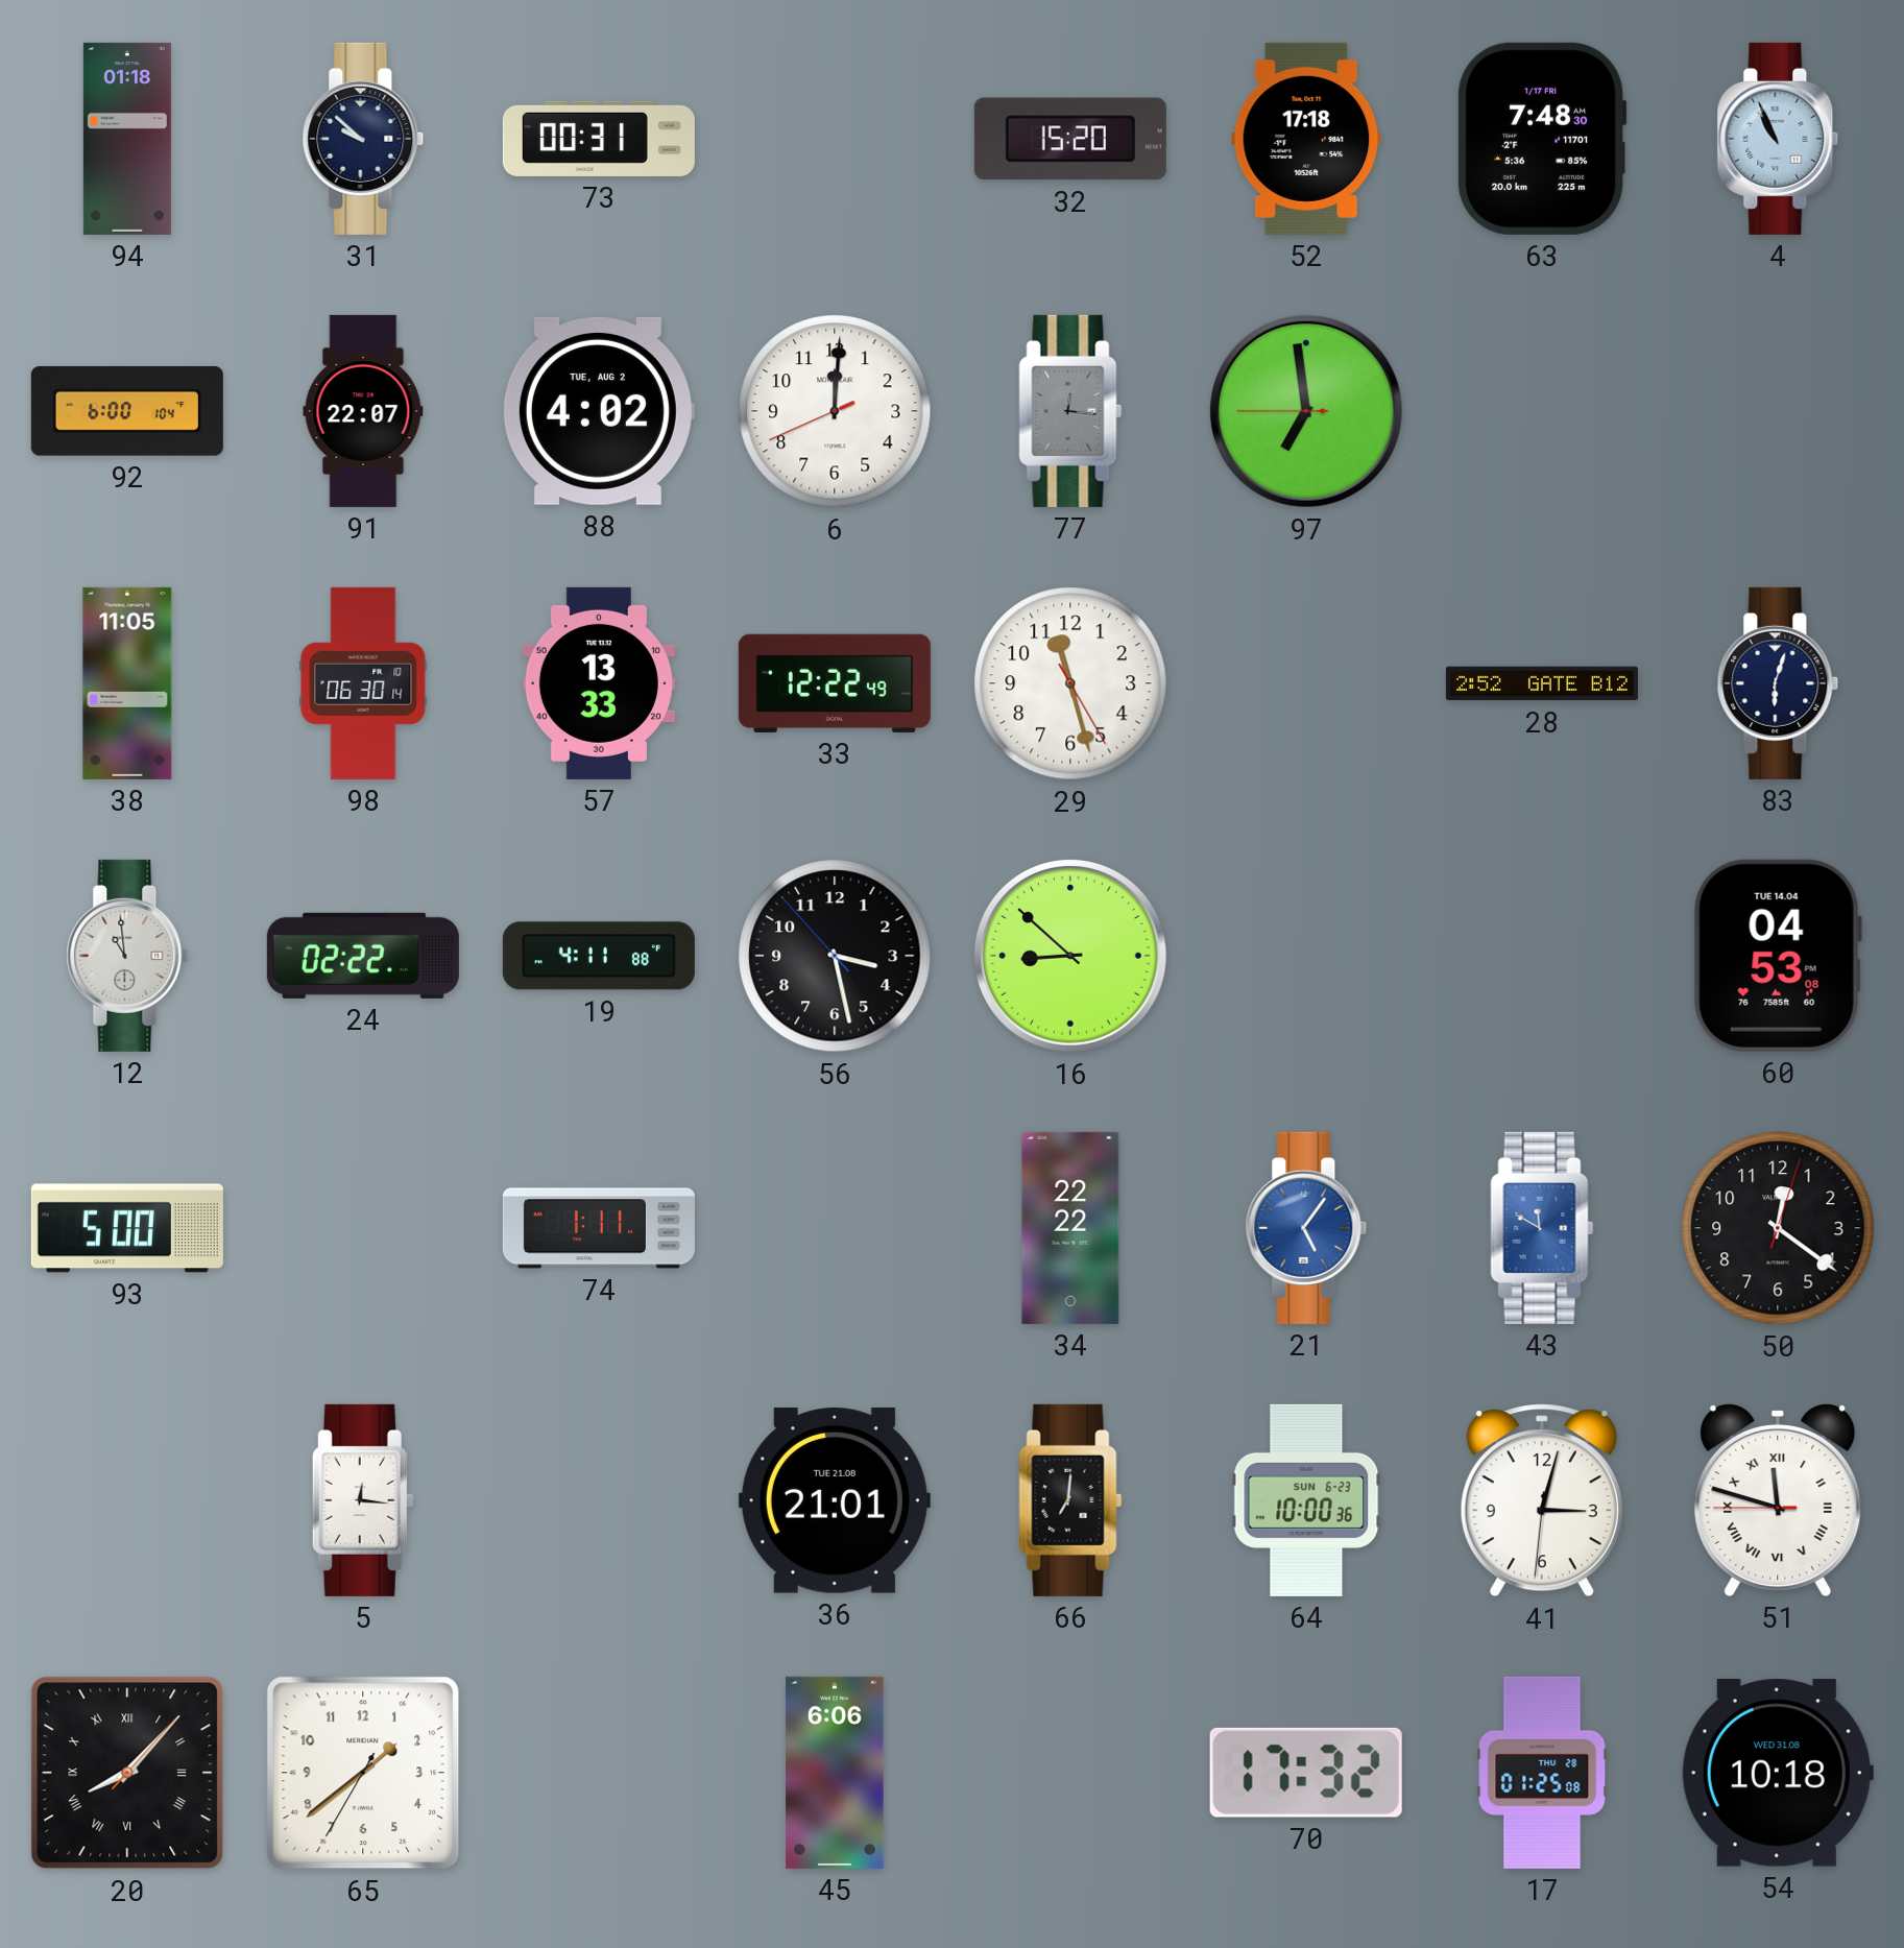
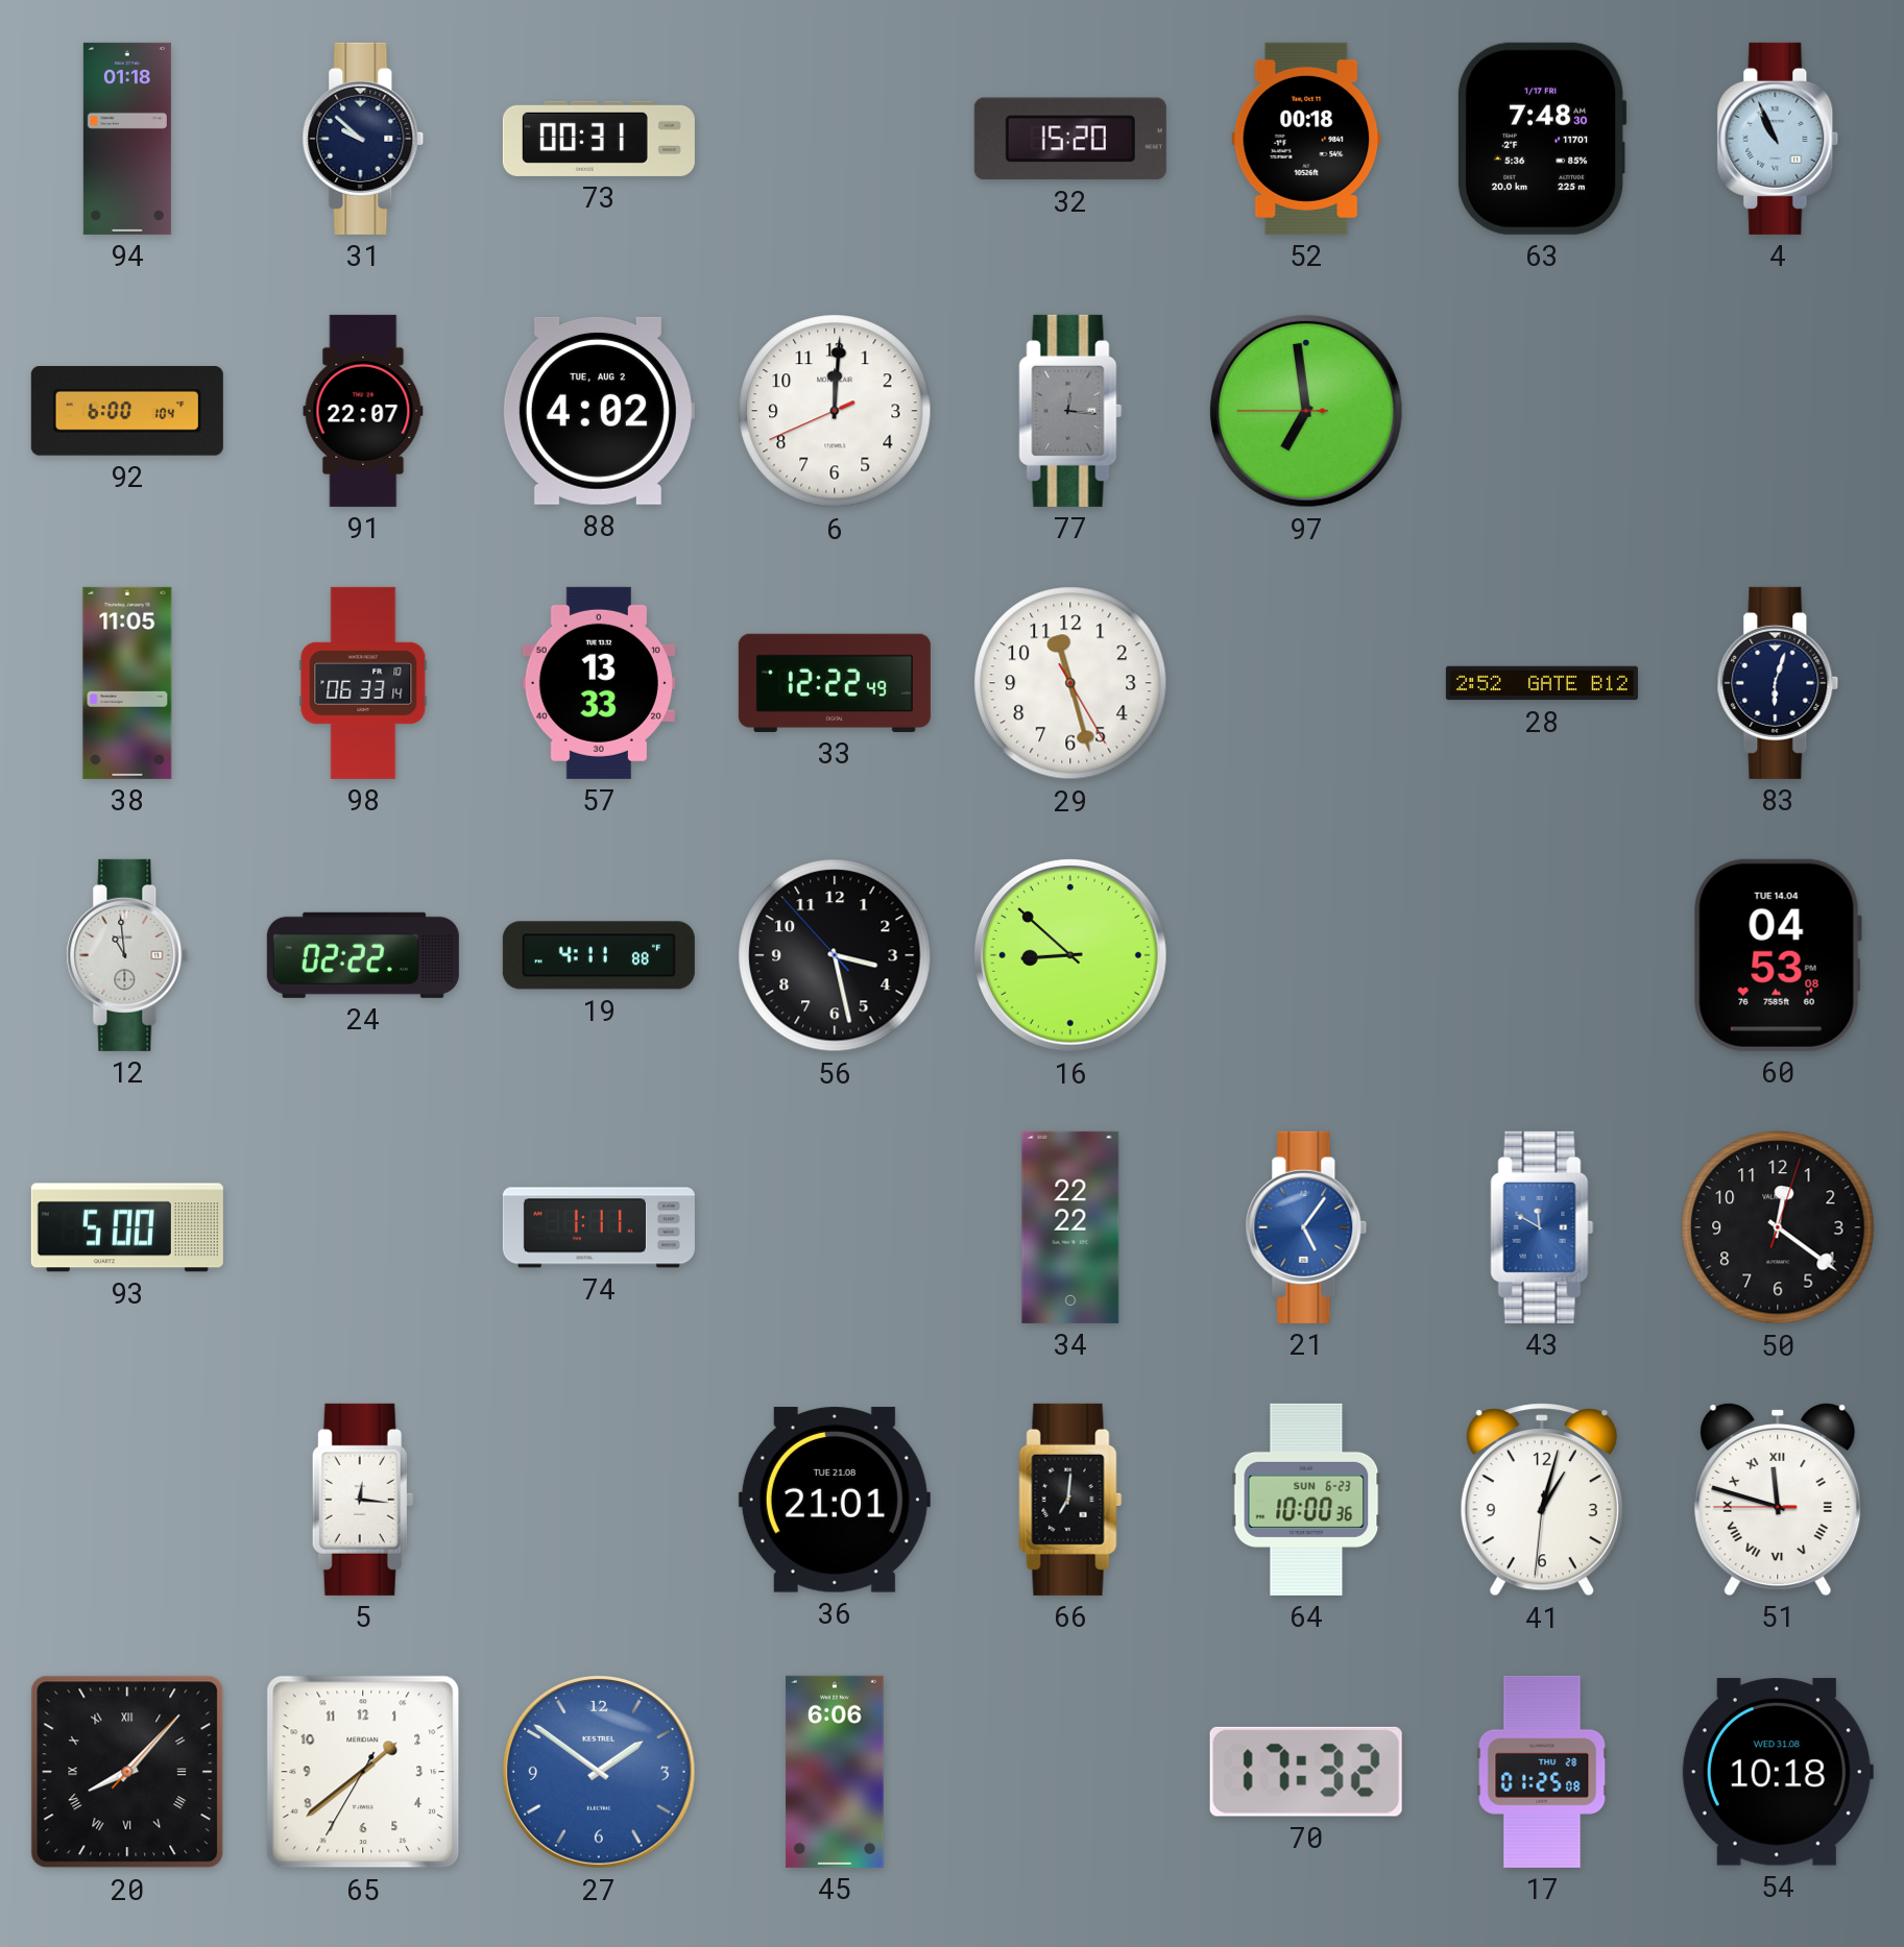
52: 17:18 -> 00:18
98: 06:30 -> 06:33
41: 3:02 -> 1:02
27: none -> 1:51
